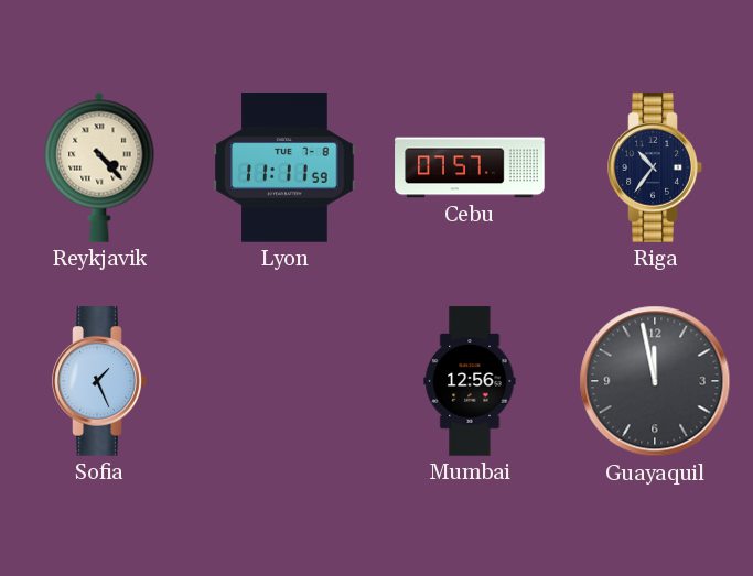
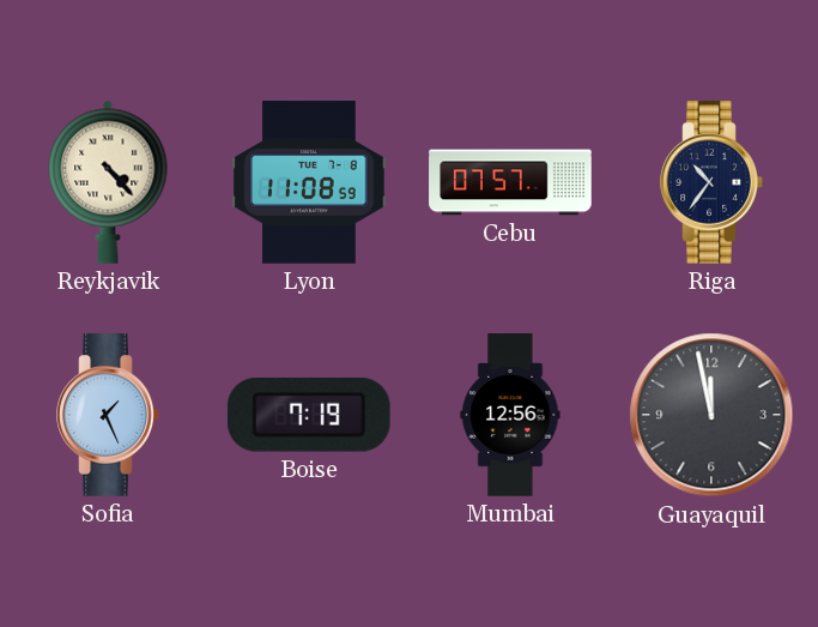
Lyon: 11:11 -> 11:08
Boise: none -> 7:19
